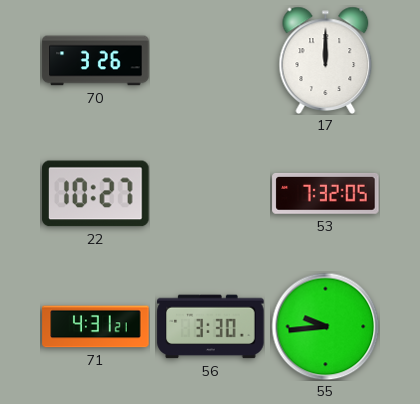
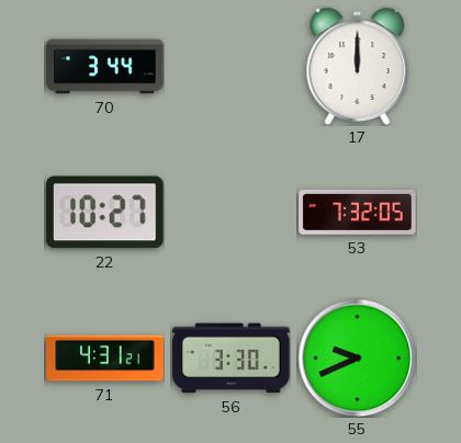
70: 3:26 -> 3:44
55: 9:44 -> 9:41
